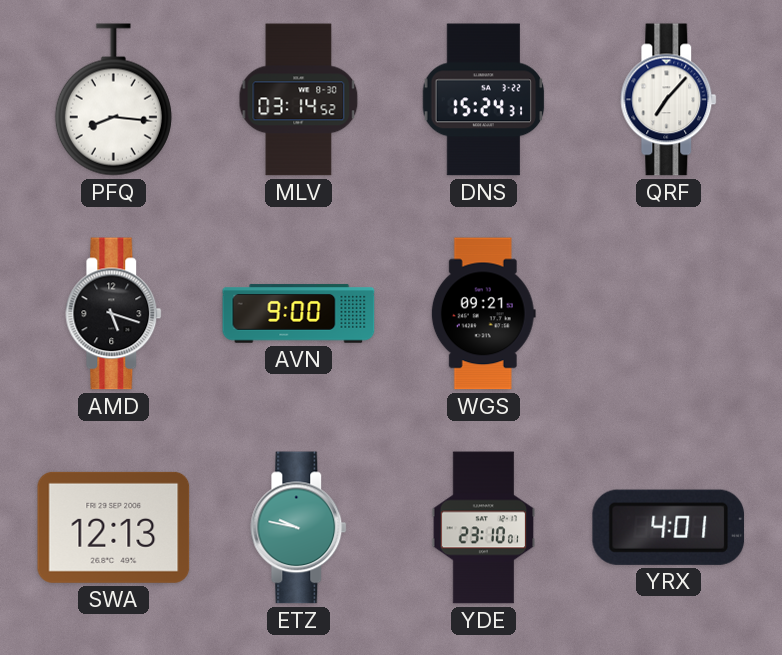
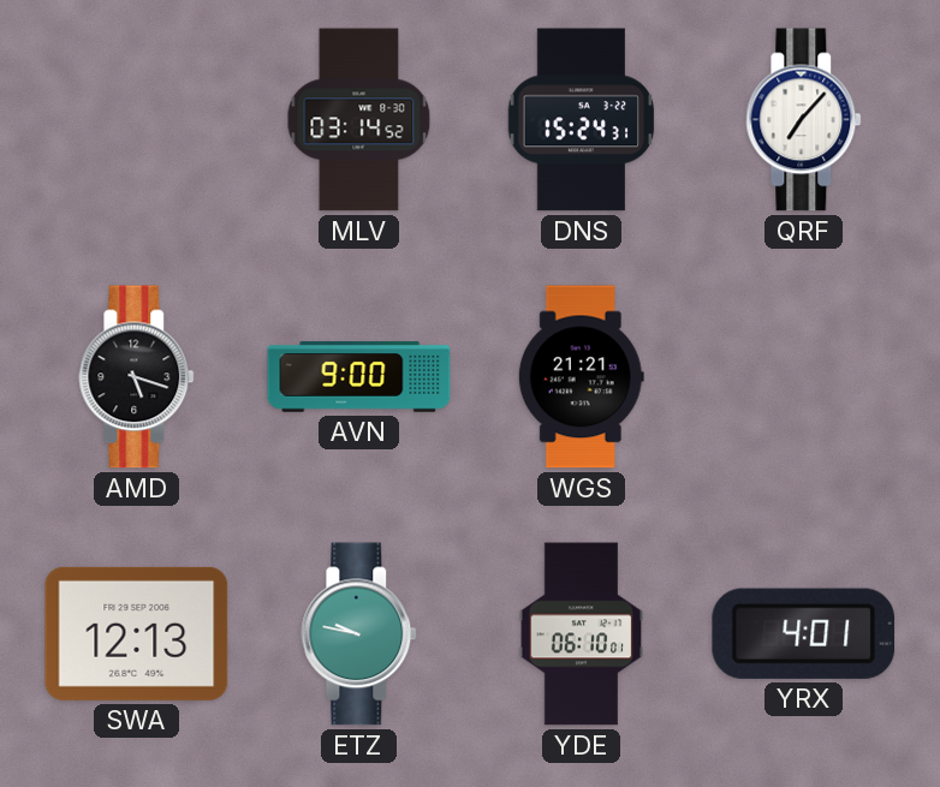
PFQ: 8:16 -> none
WGS: 09:21 -> 21:21
YDE: 23:10 -> 06:10
